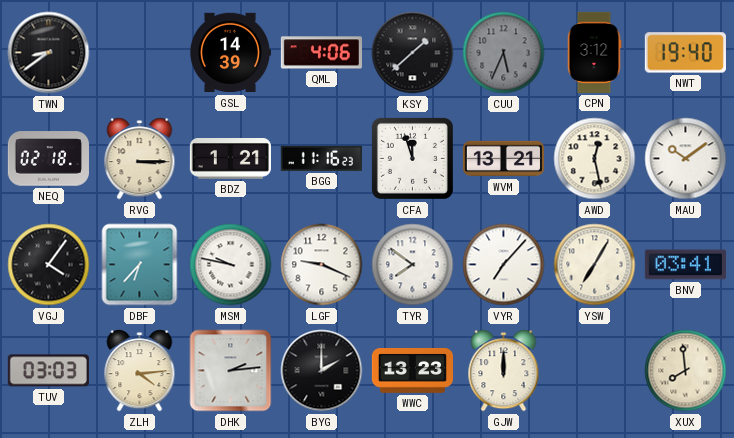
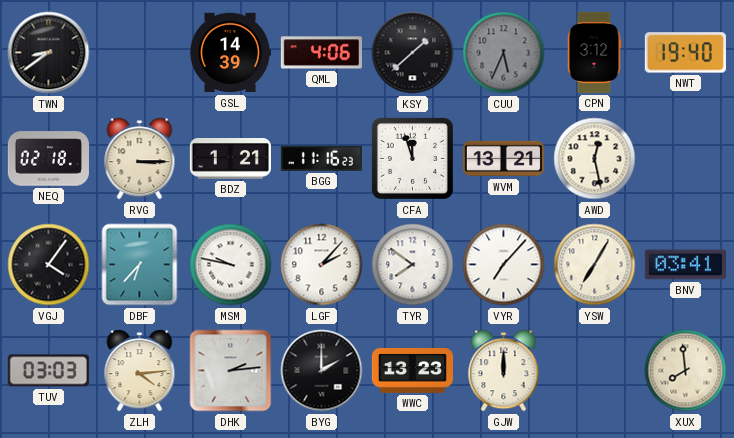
MAU: 10:09 -> none
LGF: 9:19 -> 2:07
